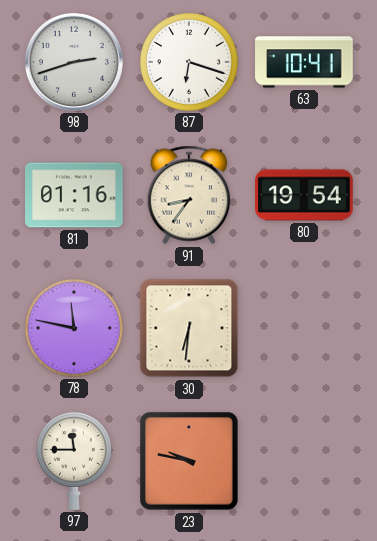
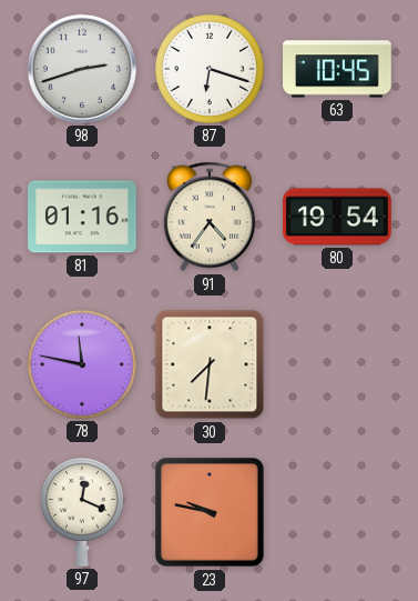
63: 10:41 -> 10:45
91: 8:36 -> 4:36
30: 6:31 -> 7:31
97: 11:45 -> 12:19
